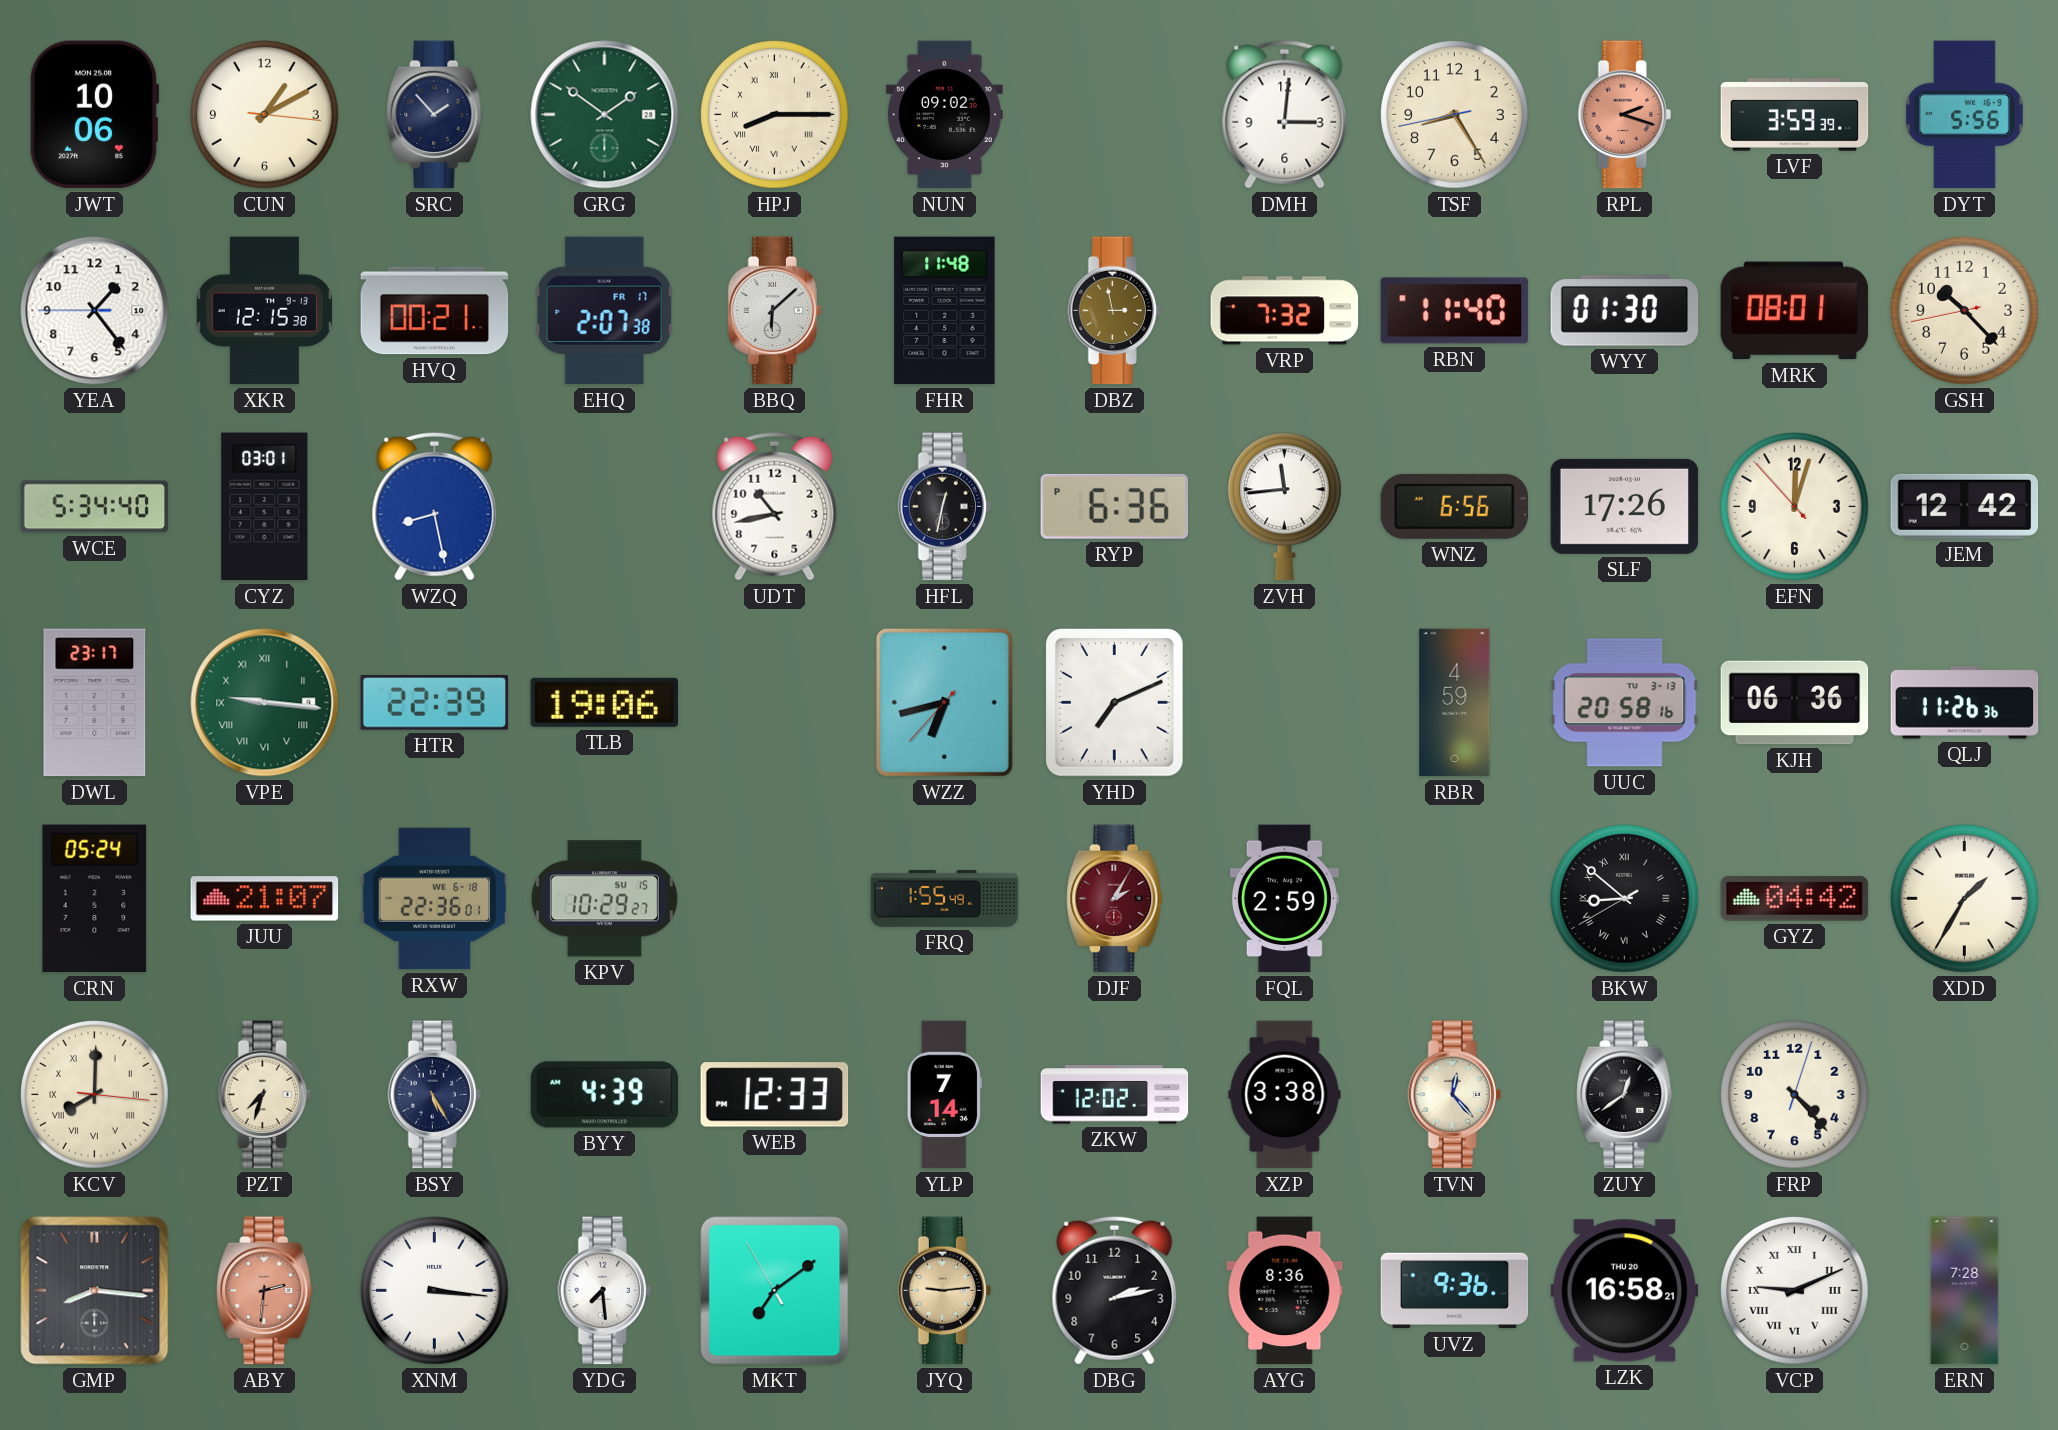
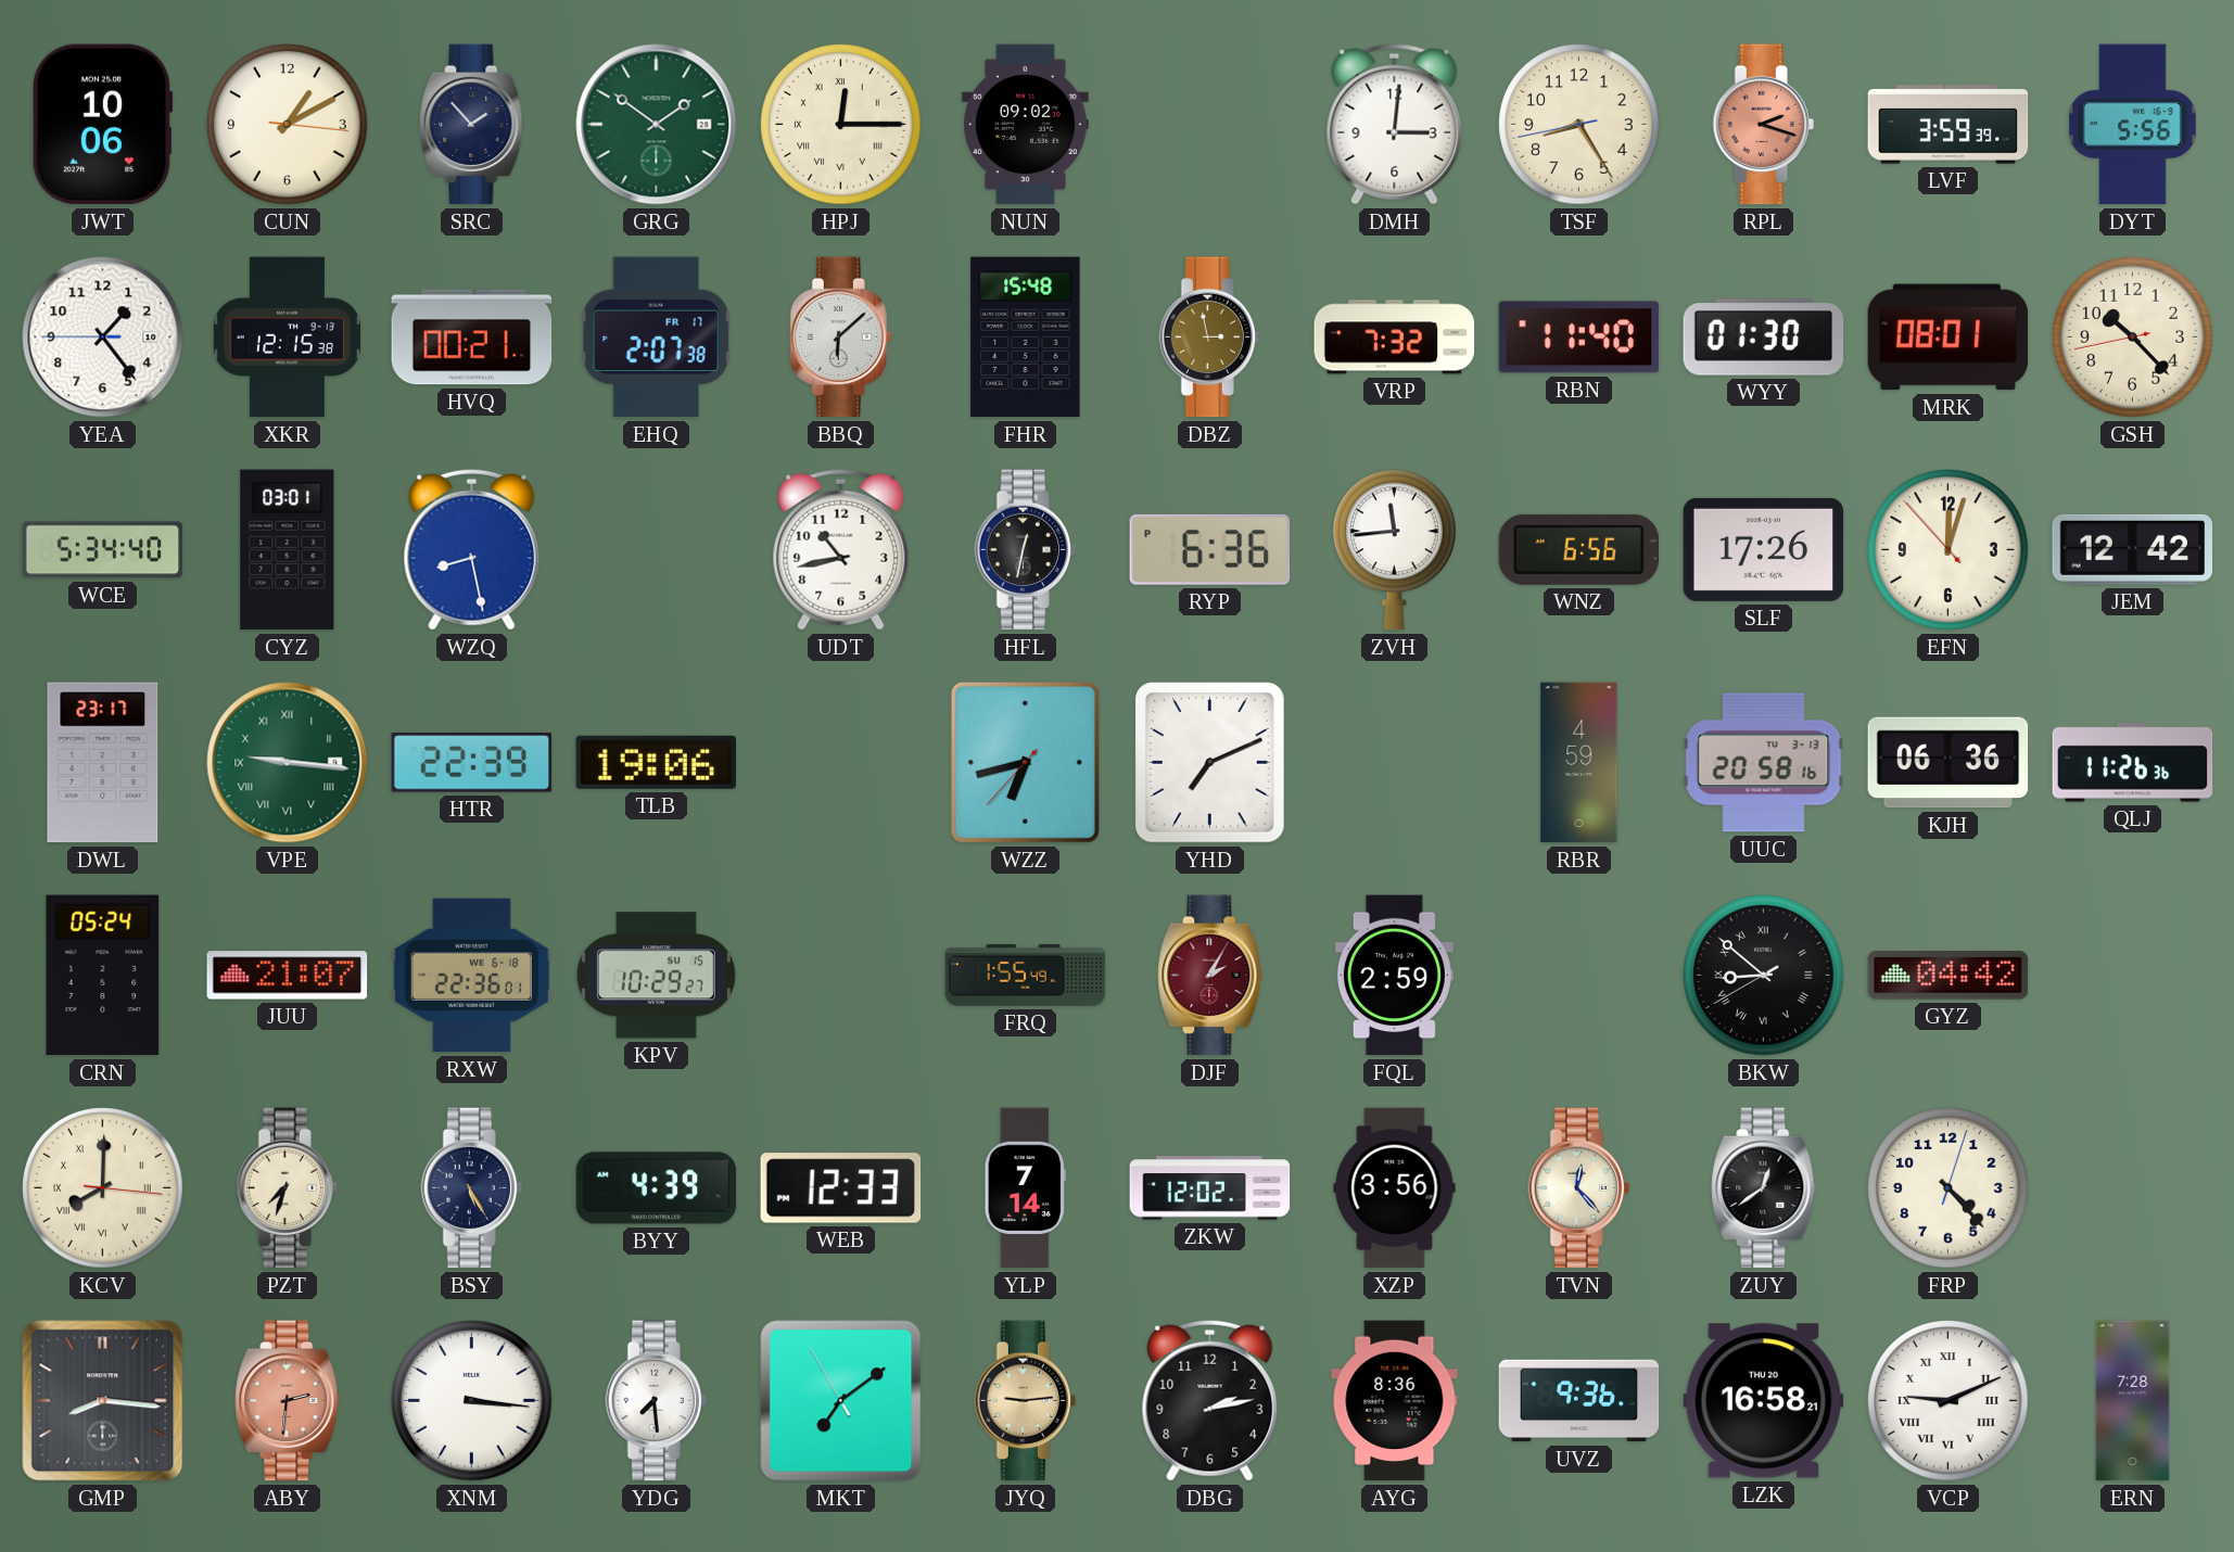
HPJ: 8:15 -> 12:15
FHR: 11:48 -> 15:48
XDD: 1:35 -> none
XZP: 3:38 -> 3:56
